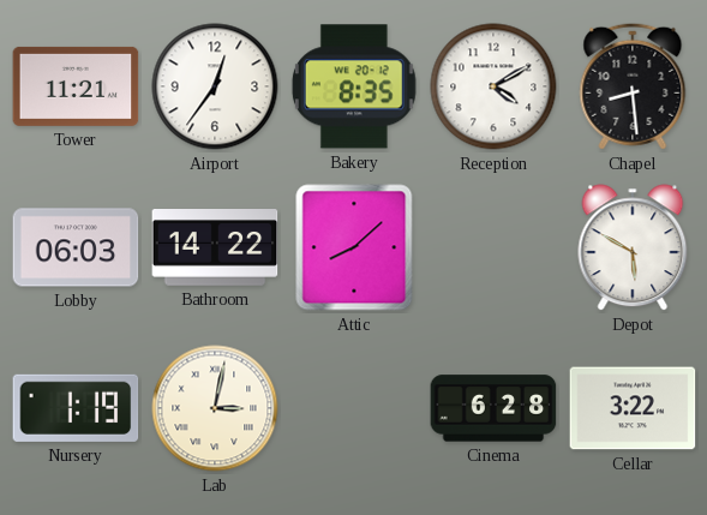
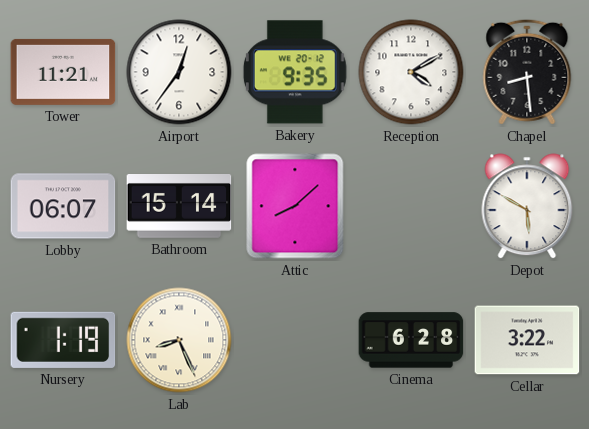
Bakery: 8:35 -> 9:35
Lobby: 06:03 -> 06:07
Bathroom: 14:22 -> 15:14
Lab: 3:02 -> 8:26
